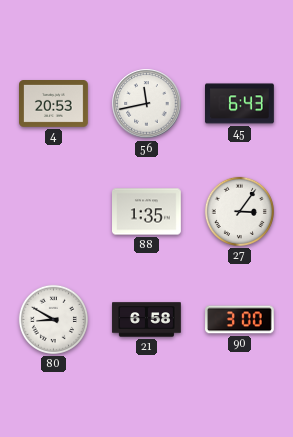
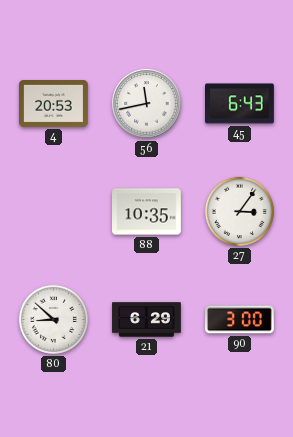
88: 1:35 -> 10:35
80: 8:50 -> 8:52
21: 6:58 -> 6:29
